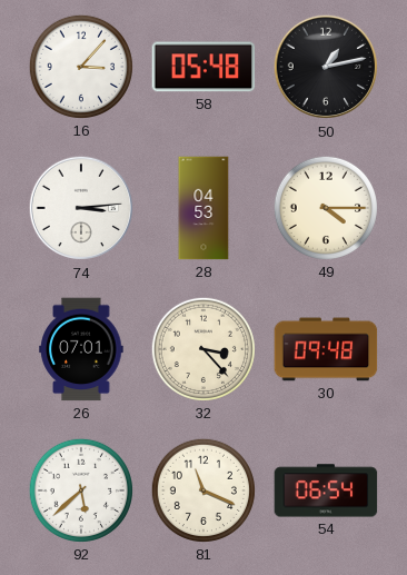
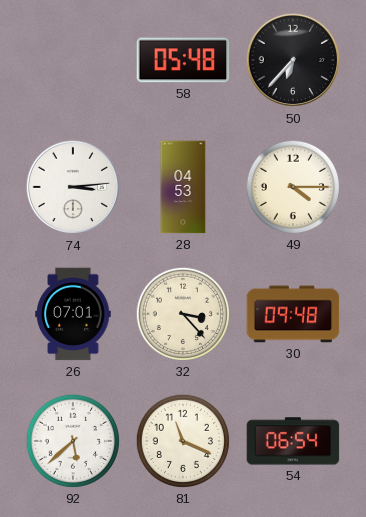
16: 3:07 -> none
50: 1:13 -> 6:37
